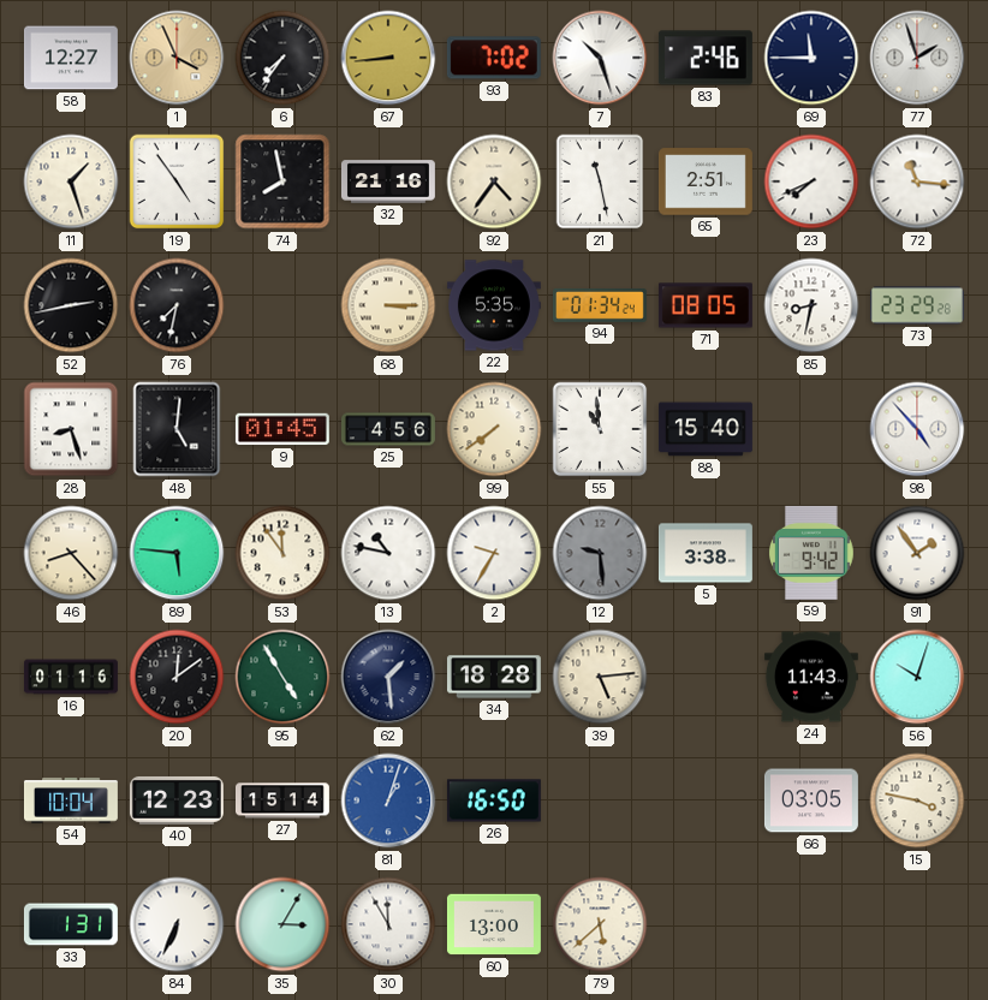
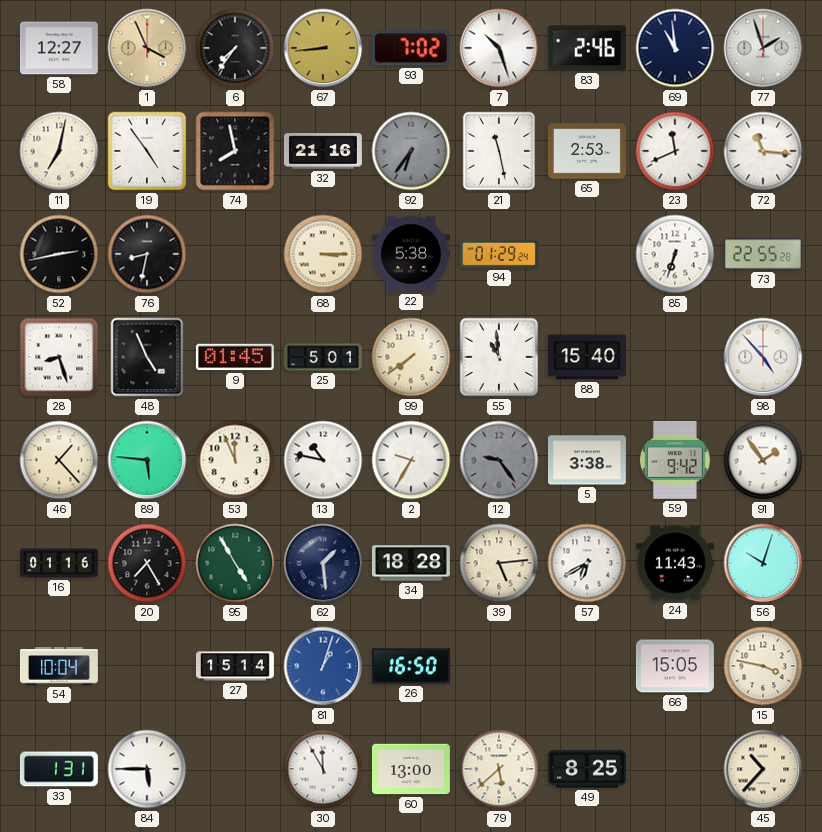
69: 11:45 -> 10:59
11: 1:27 -> 7:02
92: 4:36 -> 6:36
92 dial: cream -> grey
65: 2:51 -> 2:53
23: 7:41 -> 11:41
76: 7:32 -> 8:32
22: 5:35 -> 5:38
94: 01:34 -> 01:29
71: 08:05 -> none
85: 8:32 -> 6:33
73: 23:29 -> 22:55
48: 5:01 -> 4:56
25: 4:56 -> 5:01
46: 8:23 -> 1:23
53: 11:54 -> 11:56
12: 9:29 -> 9:24
20: 12:09 -> 7:25
57: none -> 6:40
40: 12:23 -> none
66: 03:05 -> 15:05
84: 6:34 -> 5:45
35: 3:05 -> none
49: none -> 8:25
45: none -> 10:37
